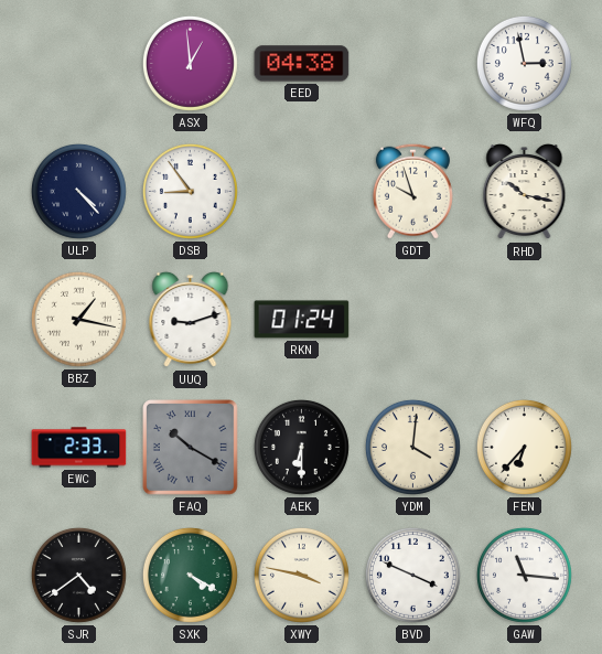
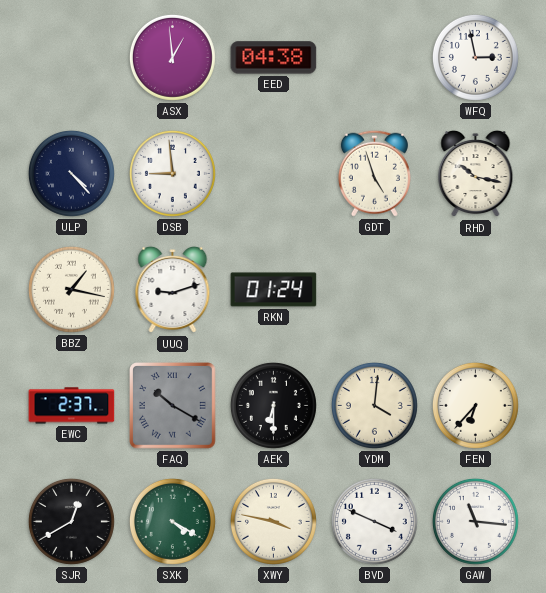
DSB: 8:54 -> 8:59
GDT: 9:57 -> 4:57
EWC: 2:33 -> 2:37
SJR: 4:39 -> 12:40
